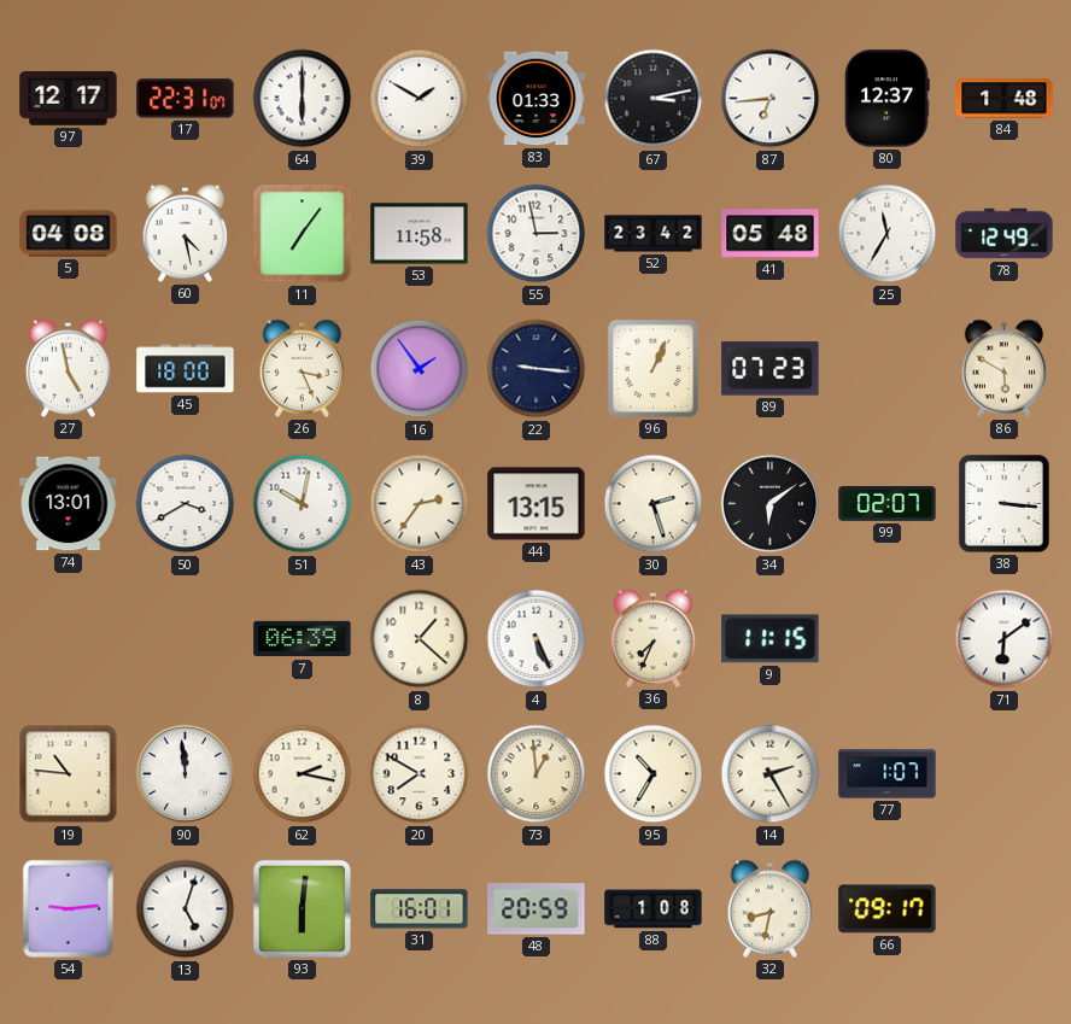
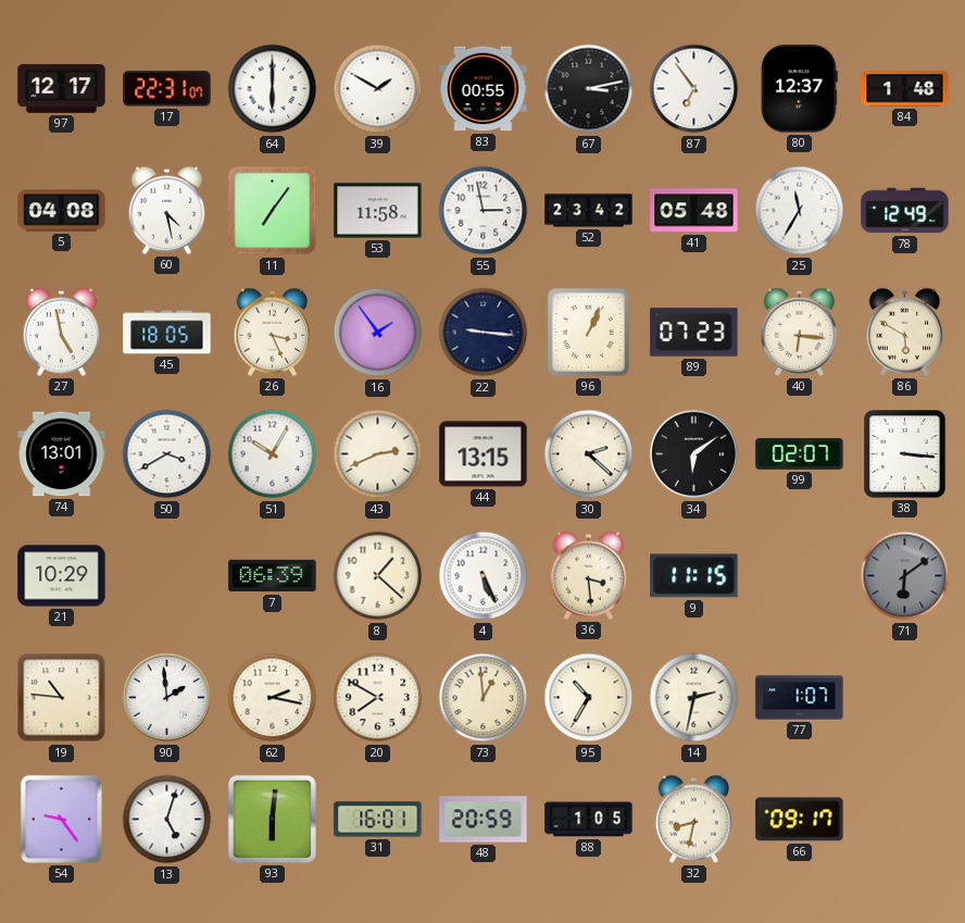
83: 01:33 -> 00:55
87: 6:44 -> 6:54
45: 18:00 -> 18:05
40: none -> 6:16
51: 10:02 -> 10:05
43: 2:36 -> 2:41
30: 2:27 -> 2:22
21: none -> 10:29
36: 7:34 -> 3:29
71 dial: white -> grey
90: 11:59 -> 1:59
14: 2:25 -> 2:32
54: 9:14 -> 9:24
88: 1:08 -> 1:05
